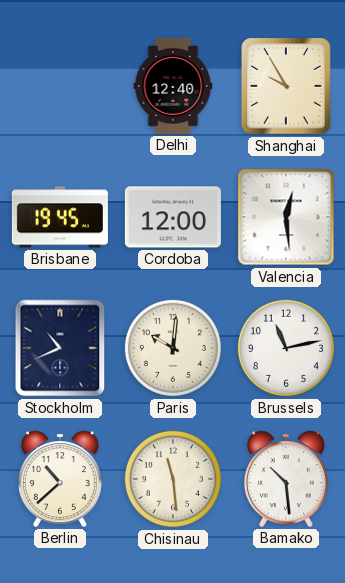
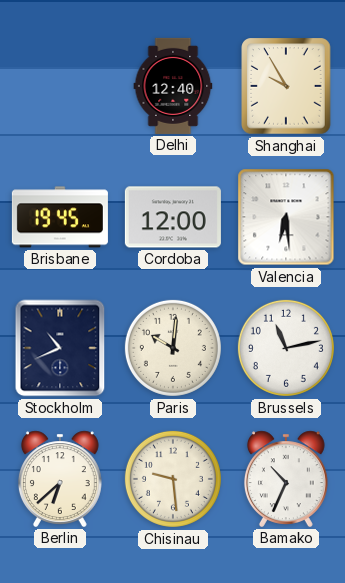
Valencia: 12:29 -> 6:29
Berlin: 10:38 -> 6:38
Chisinau: 11:29 -> 9:29
Bamako: 10:29 -> 10:34
